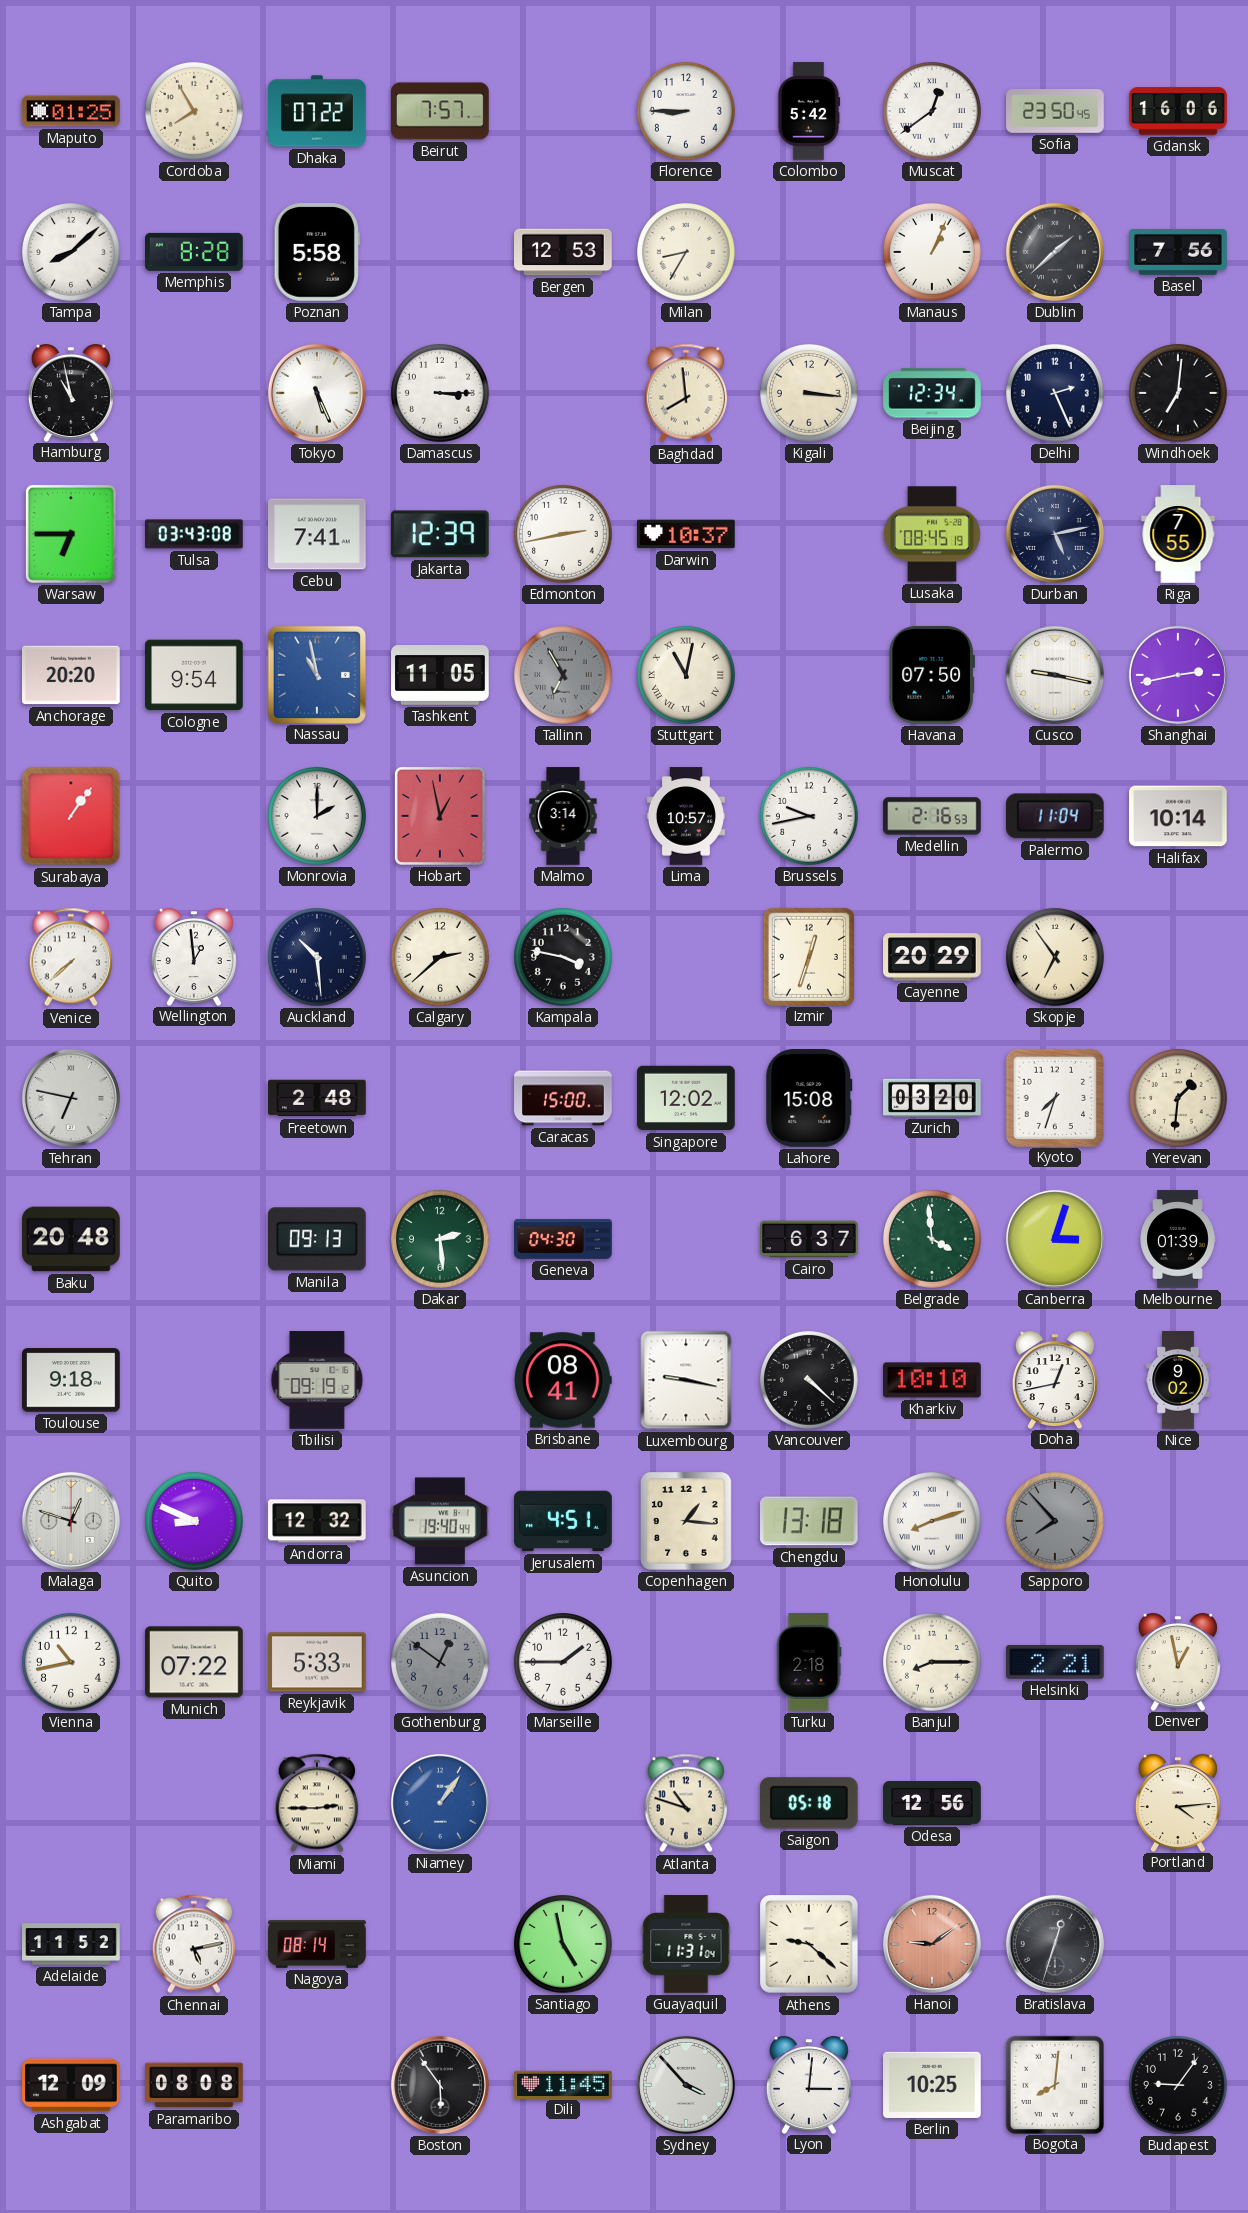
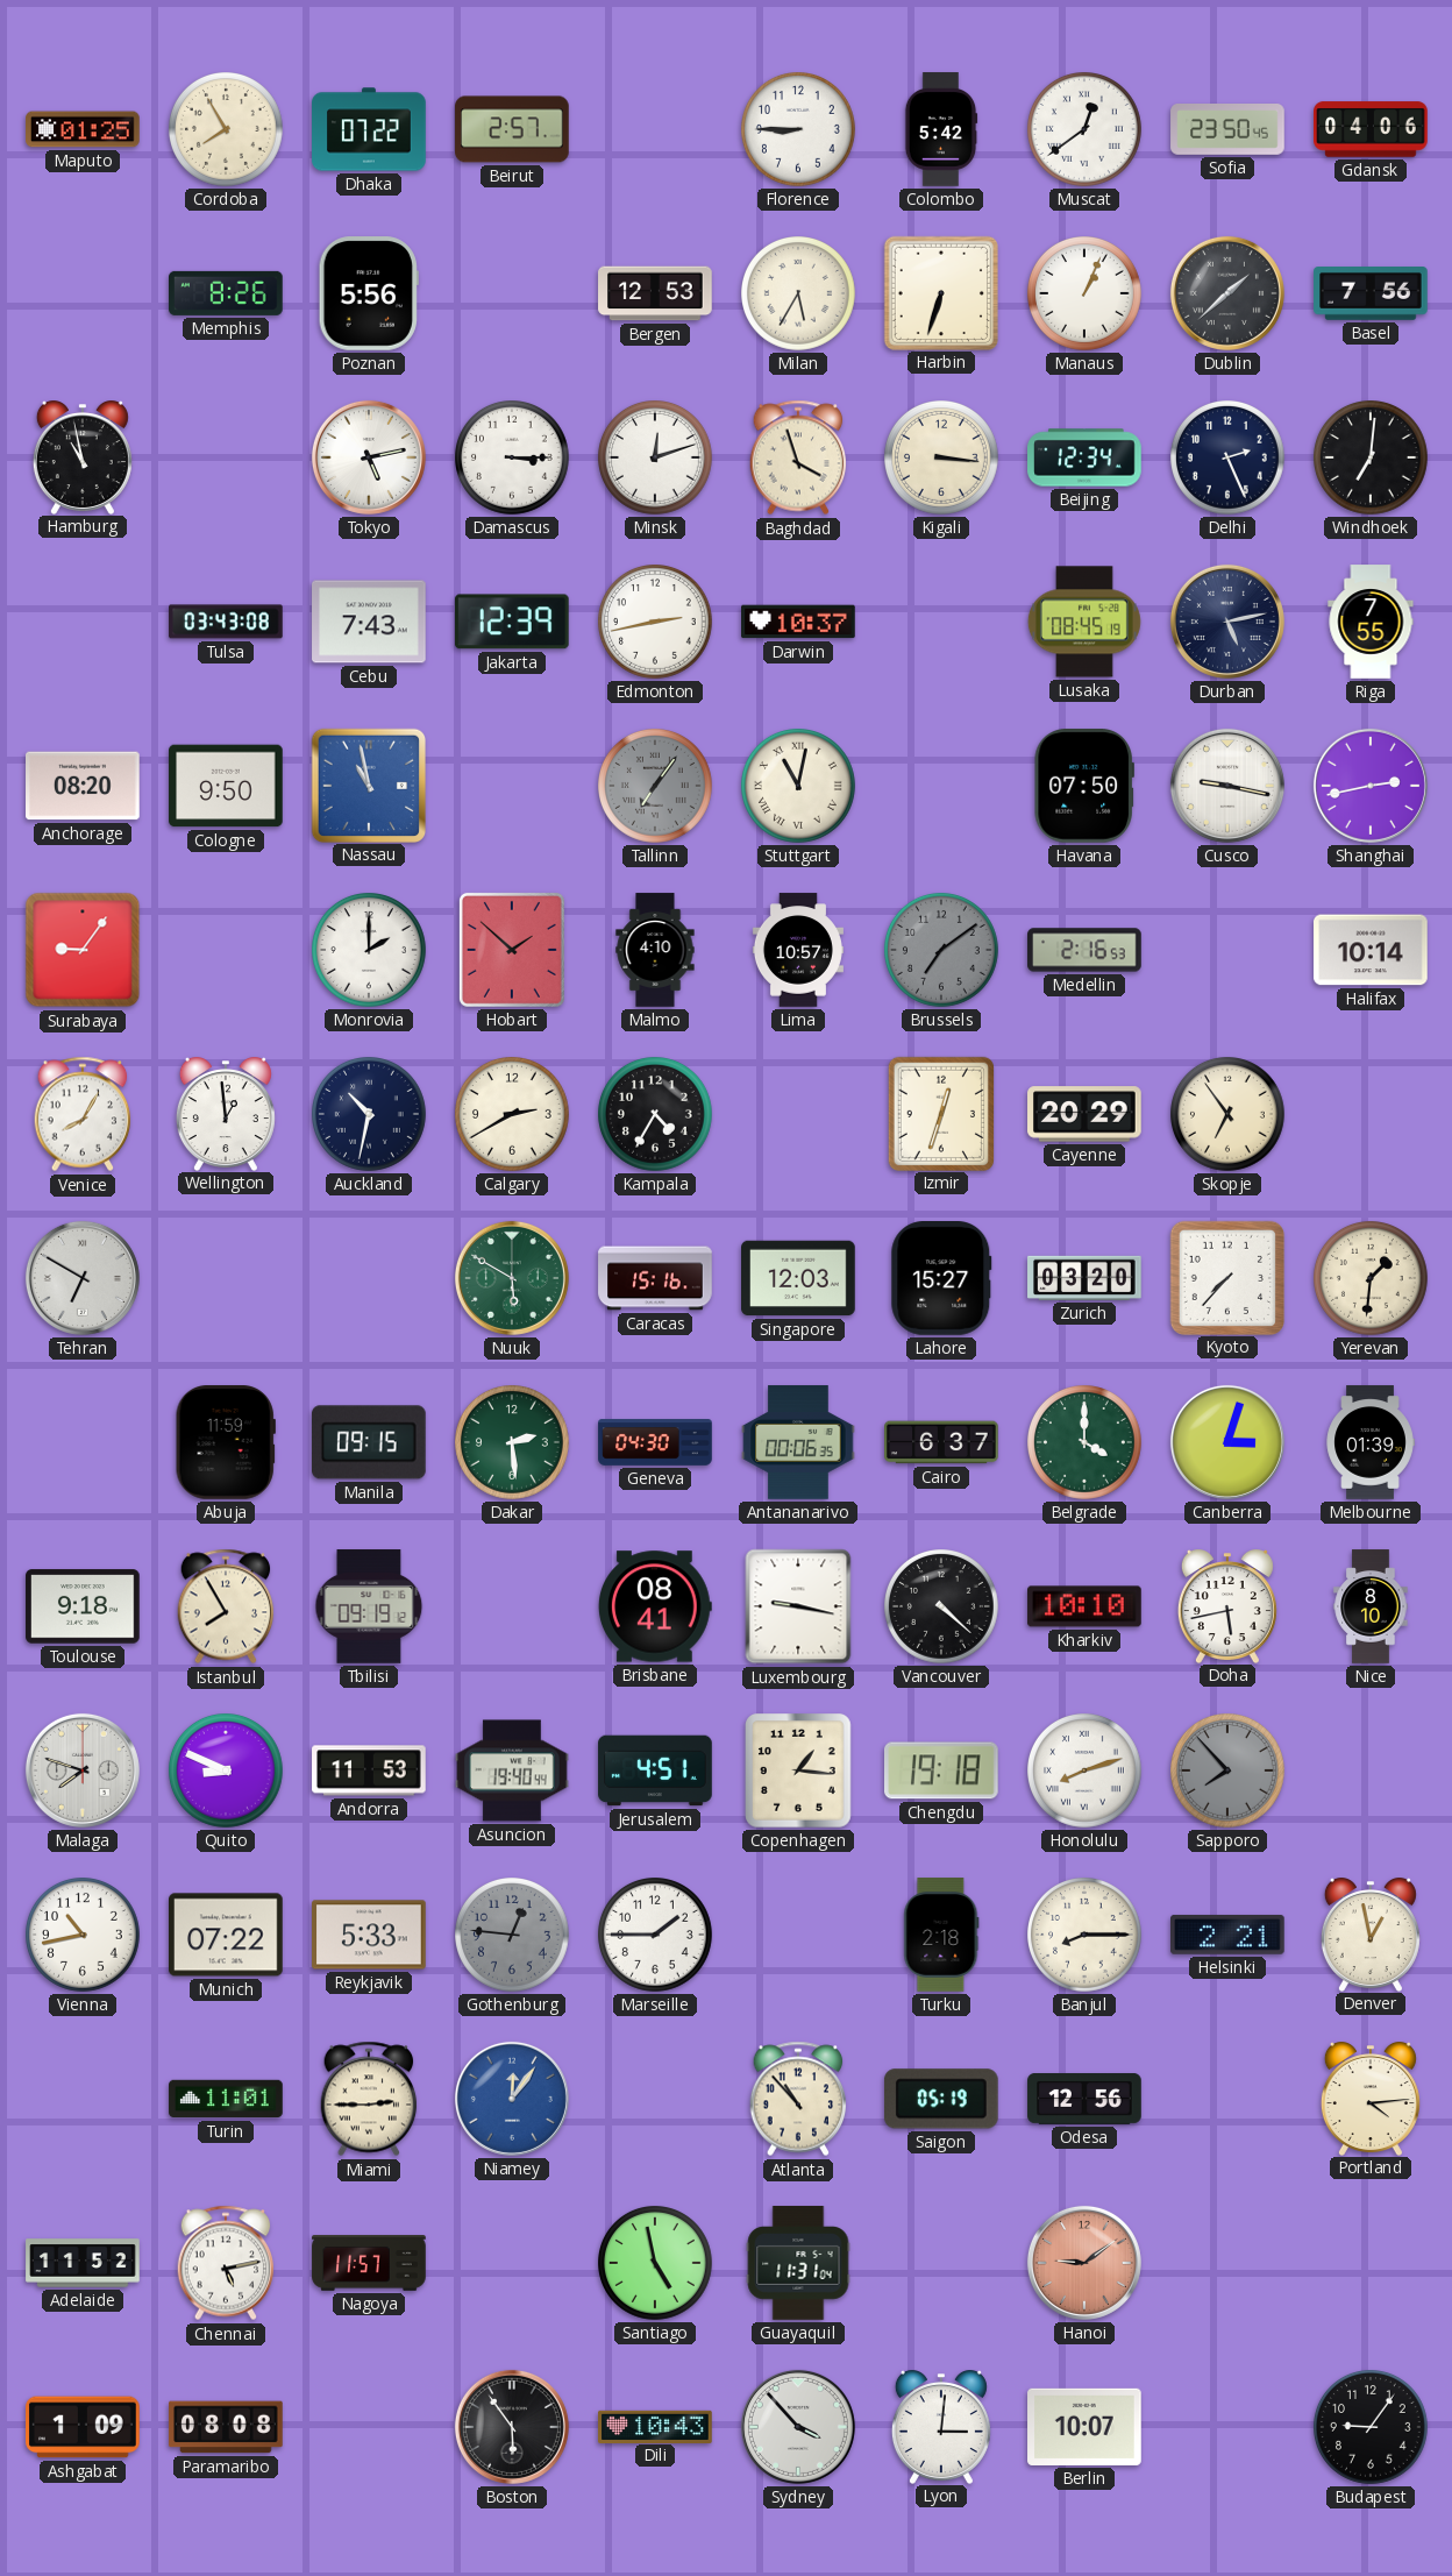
Beirut: 7:57 -> 2:57
Gdansk: 16:06 -> 04:06
Tampa: 8:08 -> none
Memphis: 8:28 -> 8:26
Poznan: 5:58 -> 5:56
Milan: 8:35 -> 5:35
Harbin: none -> 6:33
Tokyo: 5:26 -> 5:13
Minsk: none -> 12:12
Baghdad: 7:59 -> 3:57
Warsaw: 6:45 -> none
Cebu: 7:41 -> 7:43
Anchorage: 20:20 -> 08:20
Cologne: 9:54 -> 9:50
Tashkent: 11:05 -> none
Tallinn: 6:55 -> 7:06
Surabaya: 1:06 -> 9:06
Hobart: 12:58 -> 1:52
Malmo: 3:14 -> 4:10
Brussels: 9:43 -> 7:09
Brussels dial: white -> grey
Palermo: 11:04 -> none
Venice: 7:38 -> 8:05
Auckland: 10:29 -> 10:32
Calgary: 2:38 -> 2:40
Kampala: 3:47 -> 4:35
Tehran: 6:47 -> 6:50
Freetown: 2:48 -> none
Nuuk: none -> 5:50
Caracas: 15:00 -> 15:16
Singapore: 12:02 -> 12:03
Lahore: 15:08 -> 15:27
Kyoto: 7:33 -> 7:37
Baku: 20:48 -> none
Abuja: none -> 11:59
Manila: 09:13 -> 09:15
Antananarivo: none -> 00:06
Belgrade: 3:59 -> 4:00
Istanbul: none -> 7:55
Doha: 12:43 -> 5:43
Nice: 9:02 -> 8:10
Malaga: 12:48 -> 7:48
Andorra: 12:32 -> 11:53
Chengdu: 13:18 -> 19:18
Gothenburg: 12:51 -> 12:46
Turin: none -> 11:01
Niamey: 1:06 -> 12:06
Atlanta: 10:48 -> 10:53
Saigon: 05:18 -> 05:19
Nagoya: 08:14 -> 11:57
Athens: 9:22 -> none
Bratislava: 12:33 -> none
Ashgabat: 12:09 -> 1:09
Dili: 11:45 -> 10:43
Berlin: 10:25 -> 10:07
Bogota: 8:01 -> none
